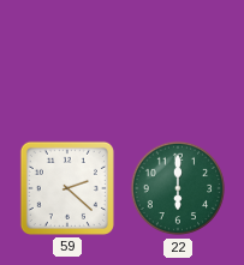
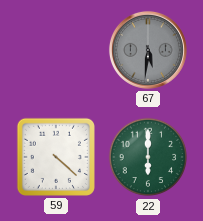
67: none -> 5:31
59: 2:22 -> 4:22
